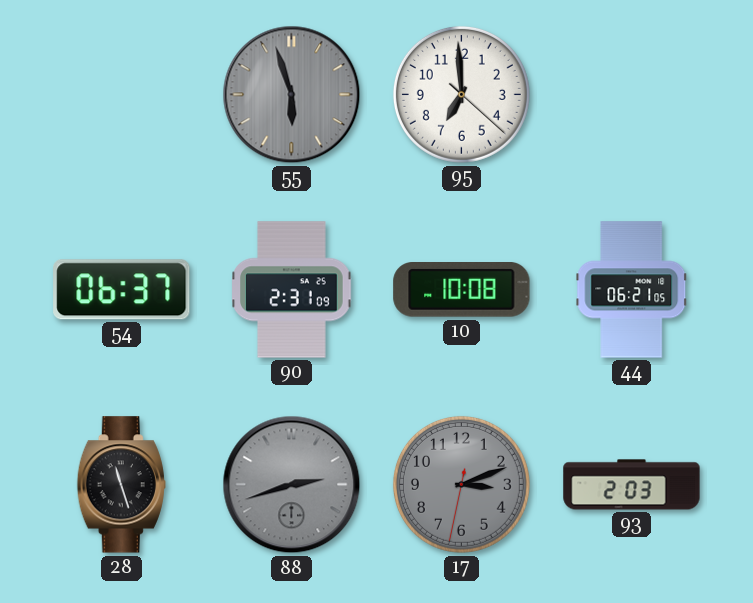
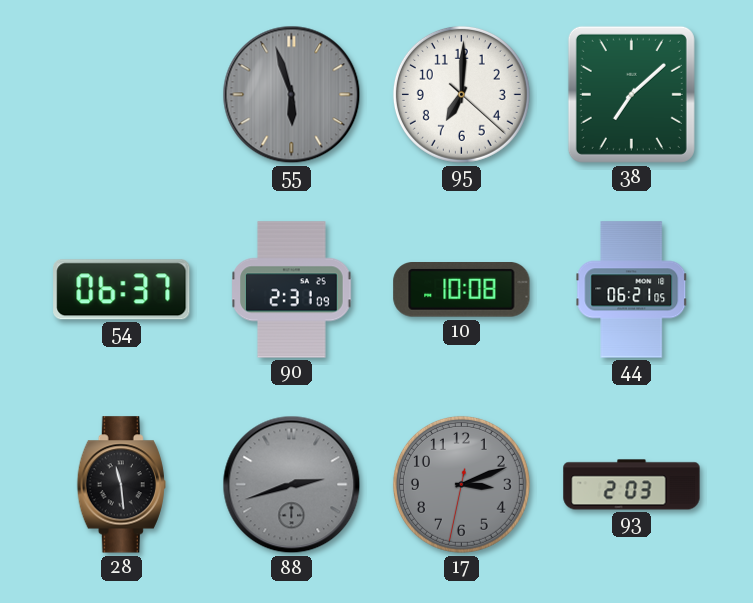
95: 6:59 -> 7:00
38: none -> 7:08
28: 11:27 -> 11:29
